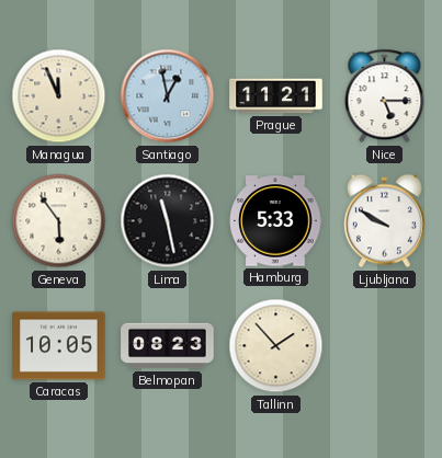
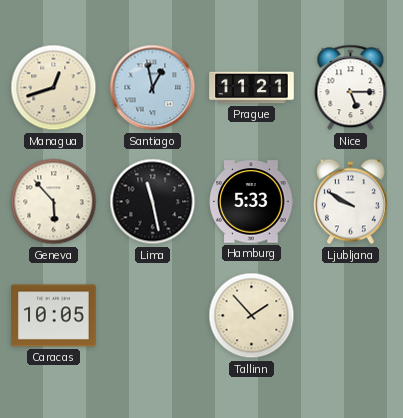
Managua: 11:56 -> 12:42
Geneva: 5:54 -> 5:53
Belmopan: 08:23 -> none
